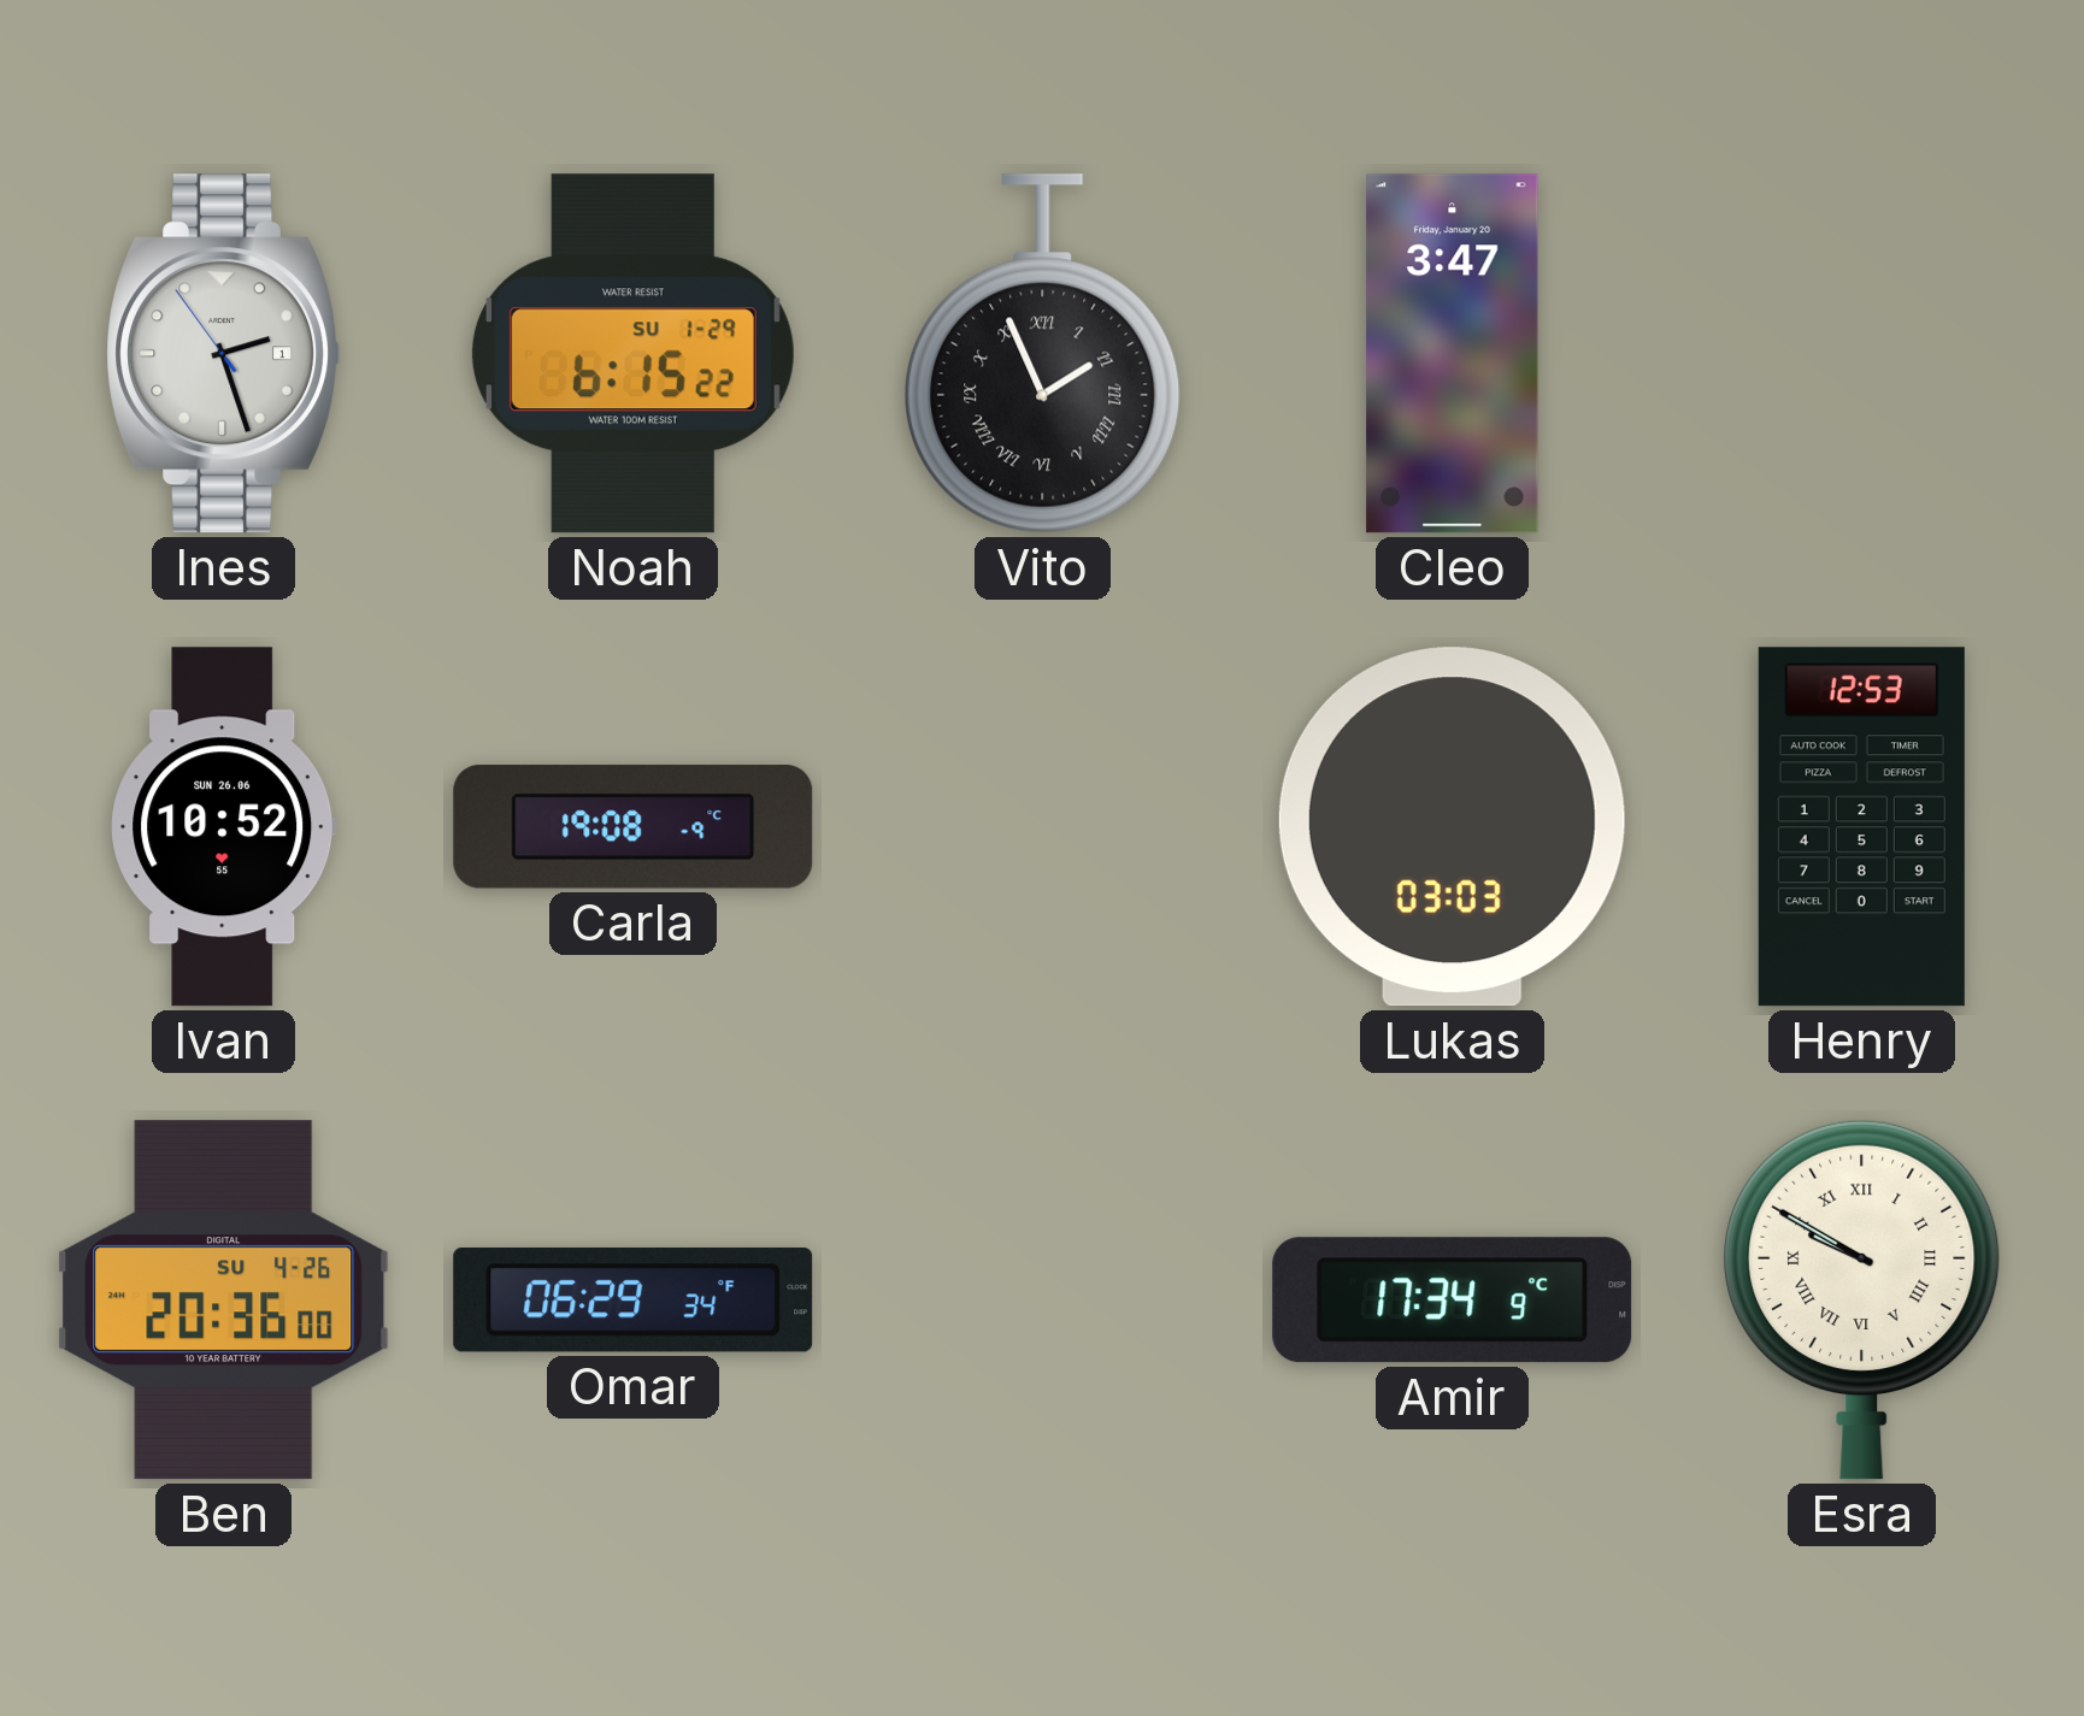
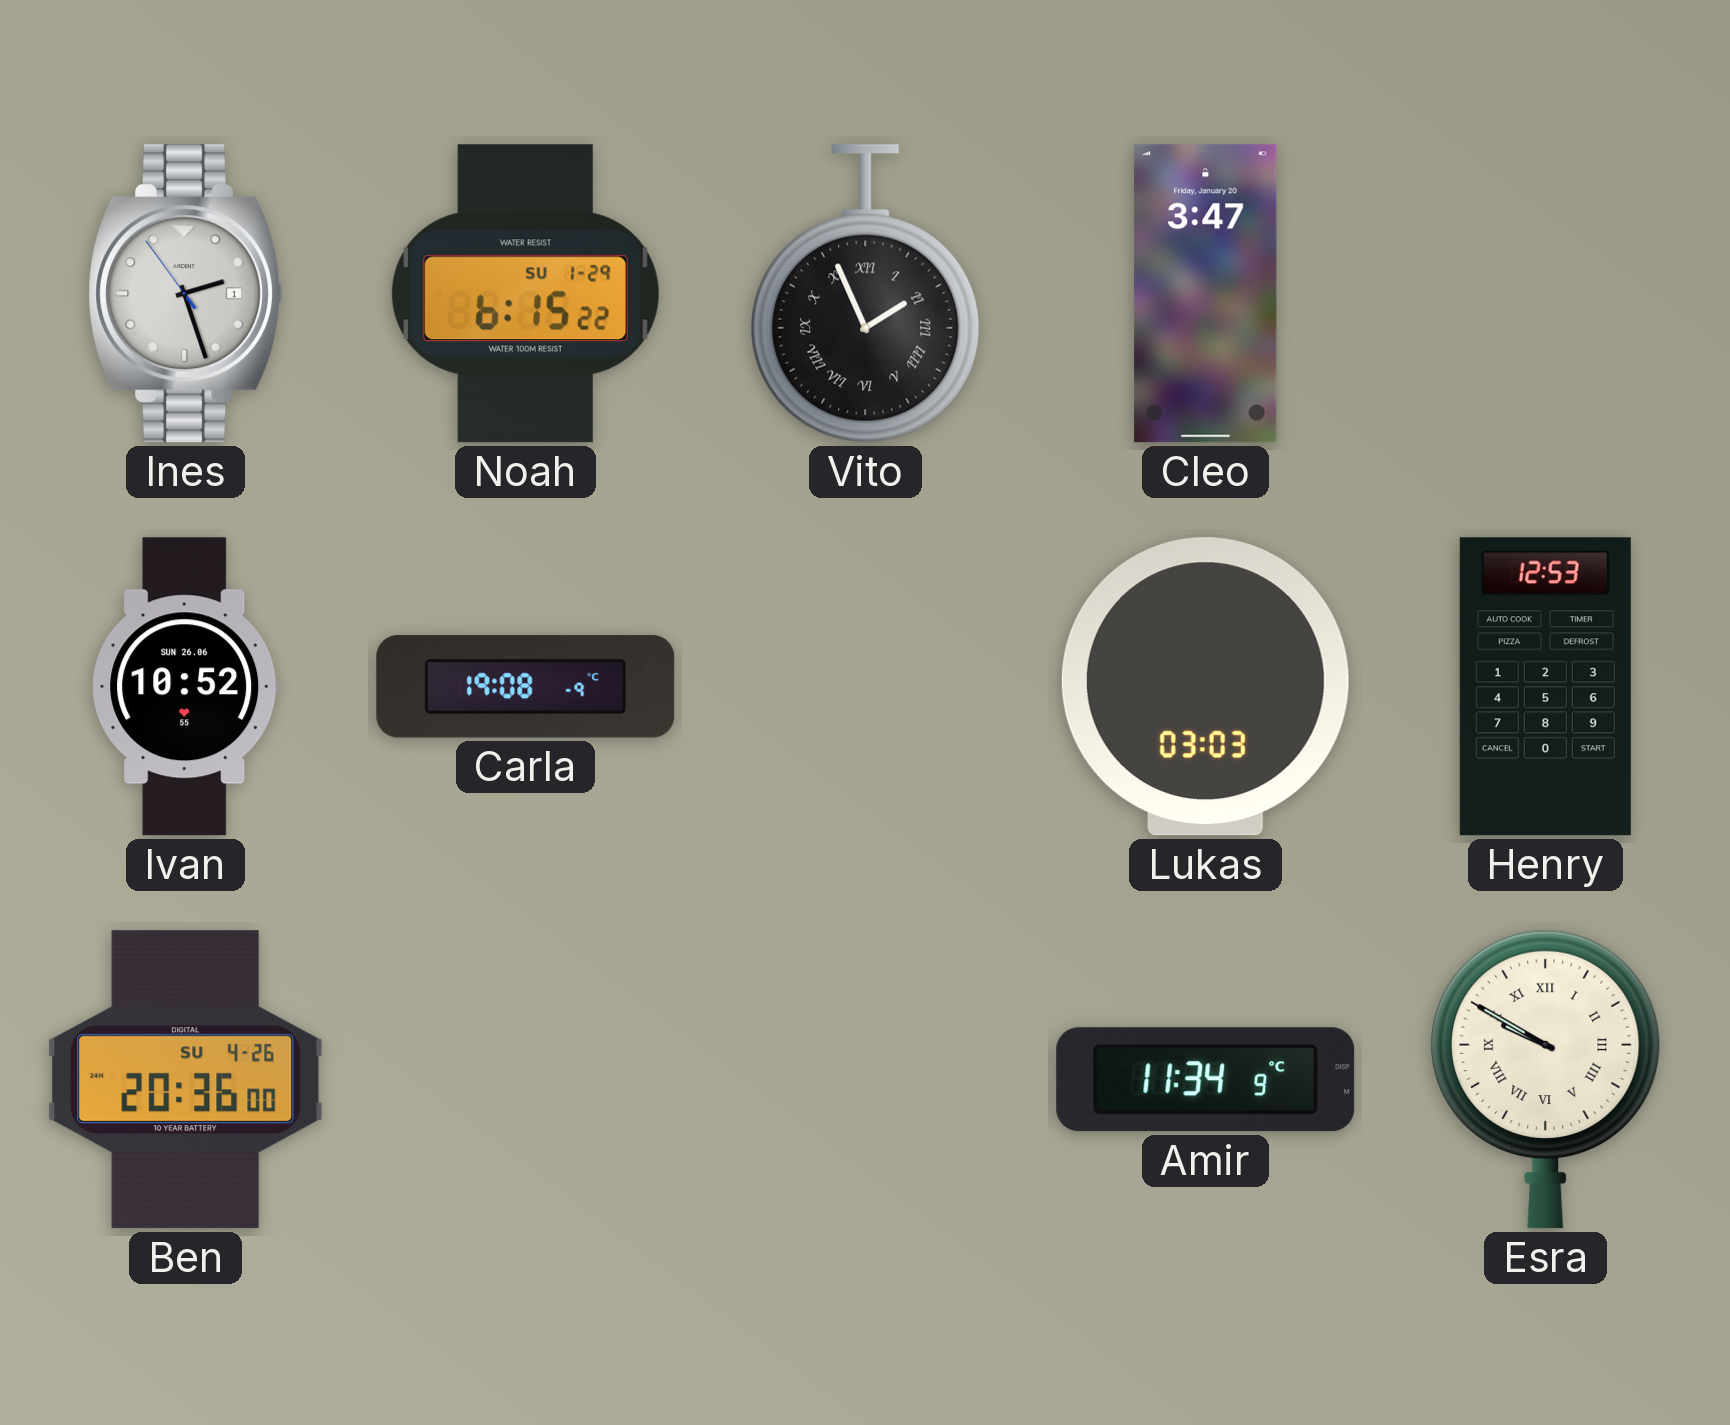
Omar: 06:29 -> none
Amir: 17:34 -> 11:34
